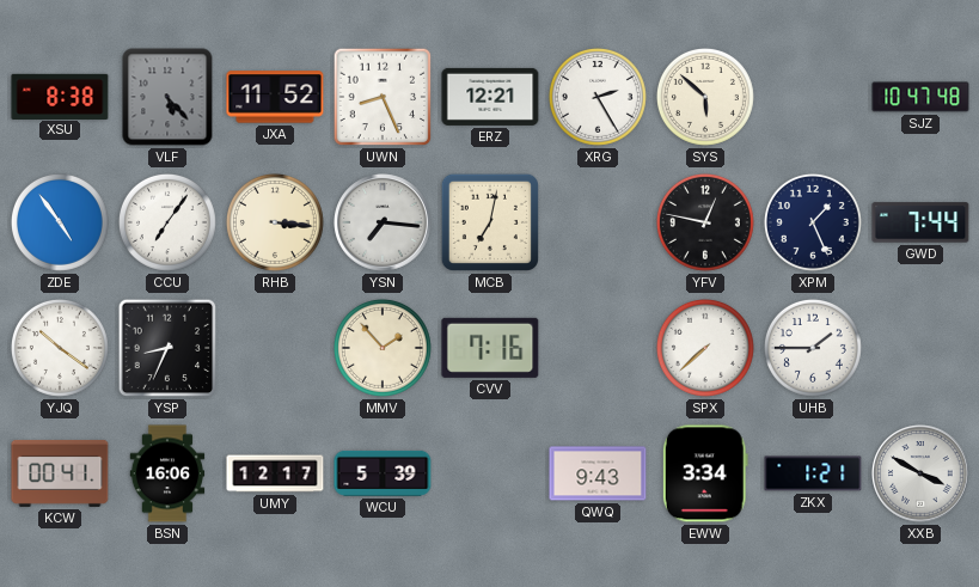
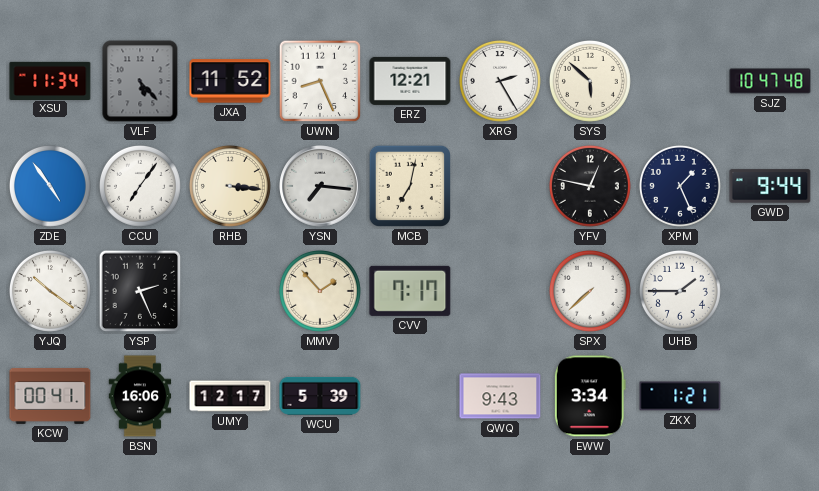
XSU: 8:38 -> 11:34
GWD: 7:44 -> 9:44
YSP: 8:34 -> 2:26
CVV: 7:16 -> 7:17
XXB: 3:50 -> none
